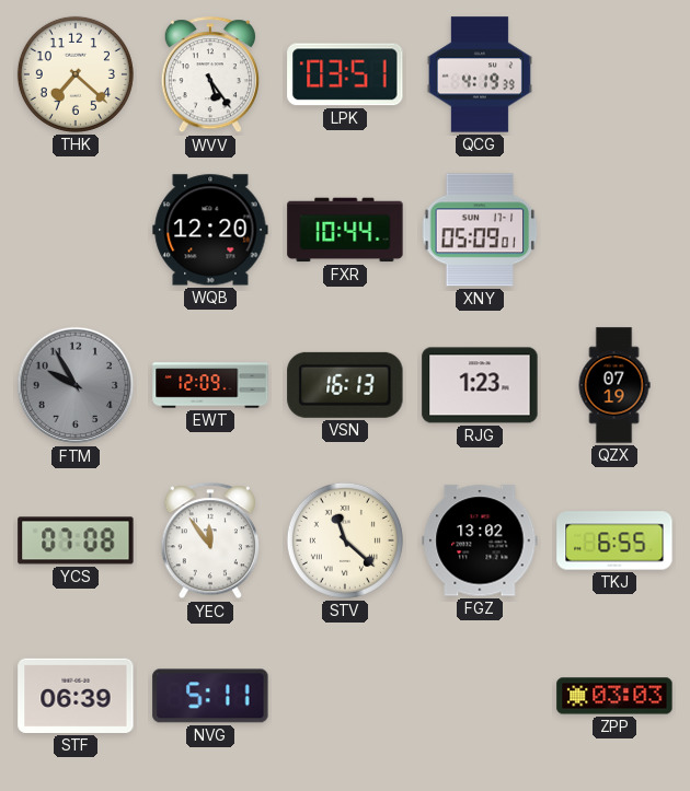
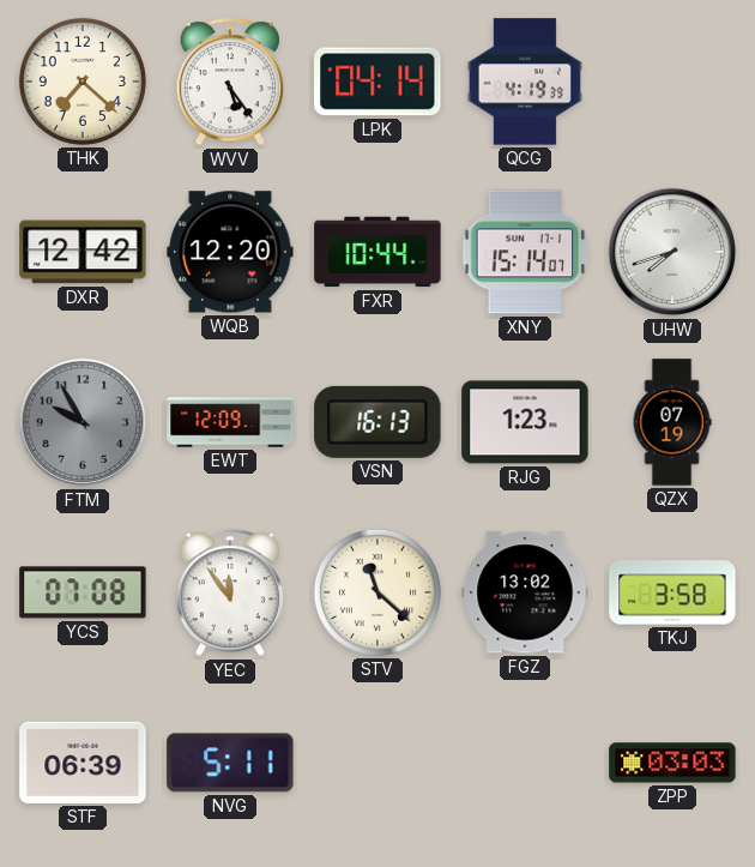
LPK: 03:51 -> 04:14
DXR: none -> 12:42
XNY: 05:09 -> 15:14
UHW: none -> 7:42
TKJ: 6:55 -> 3:58
